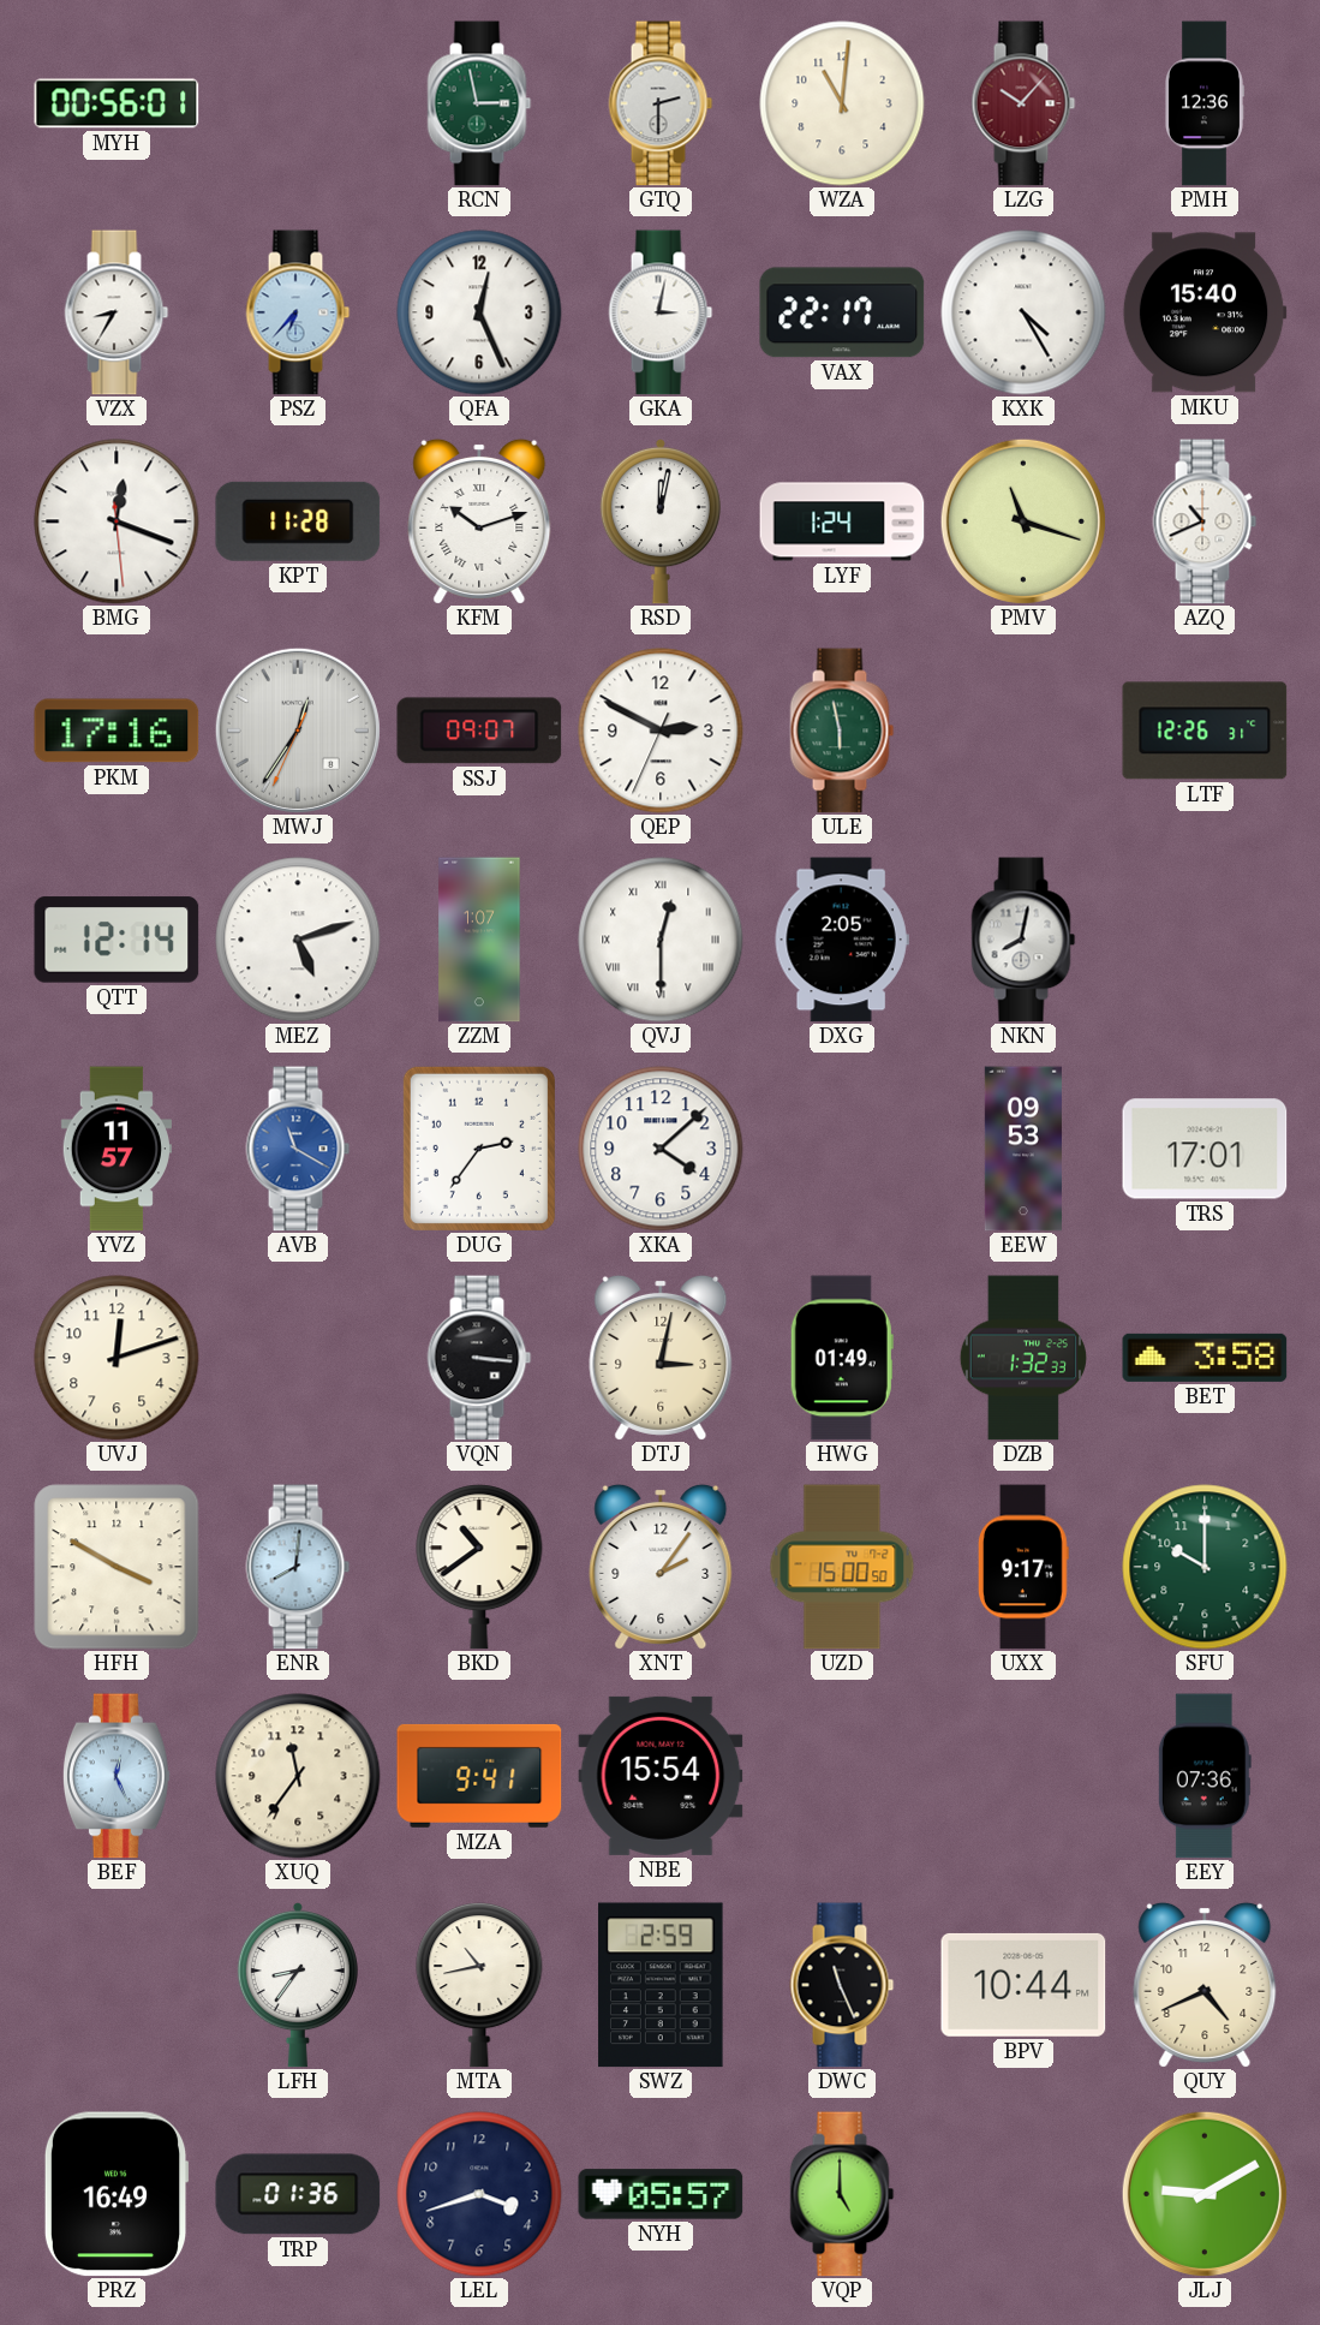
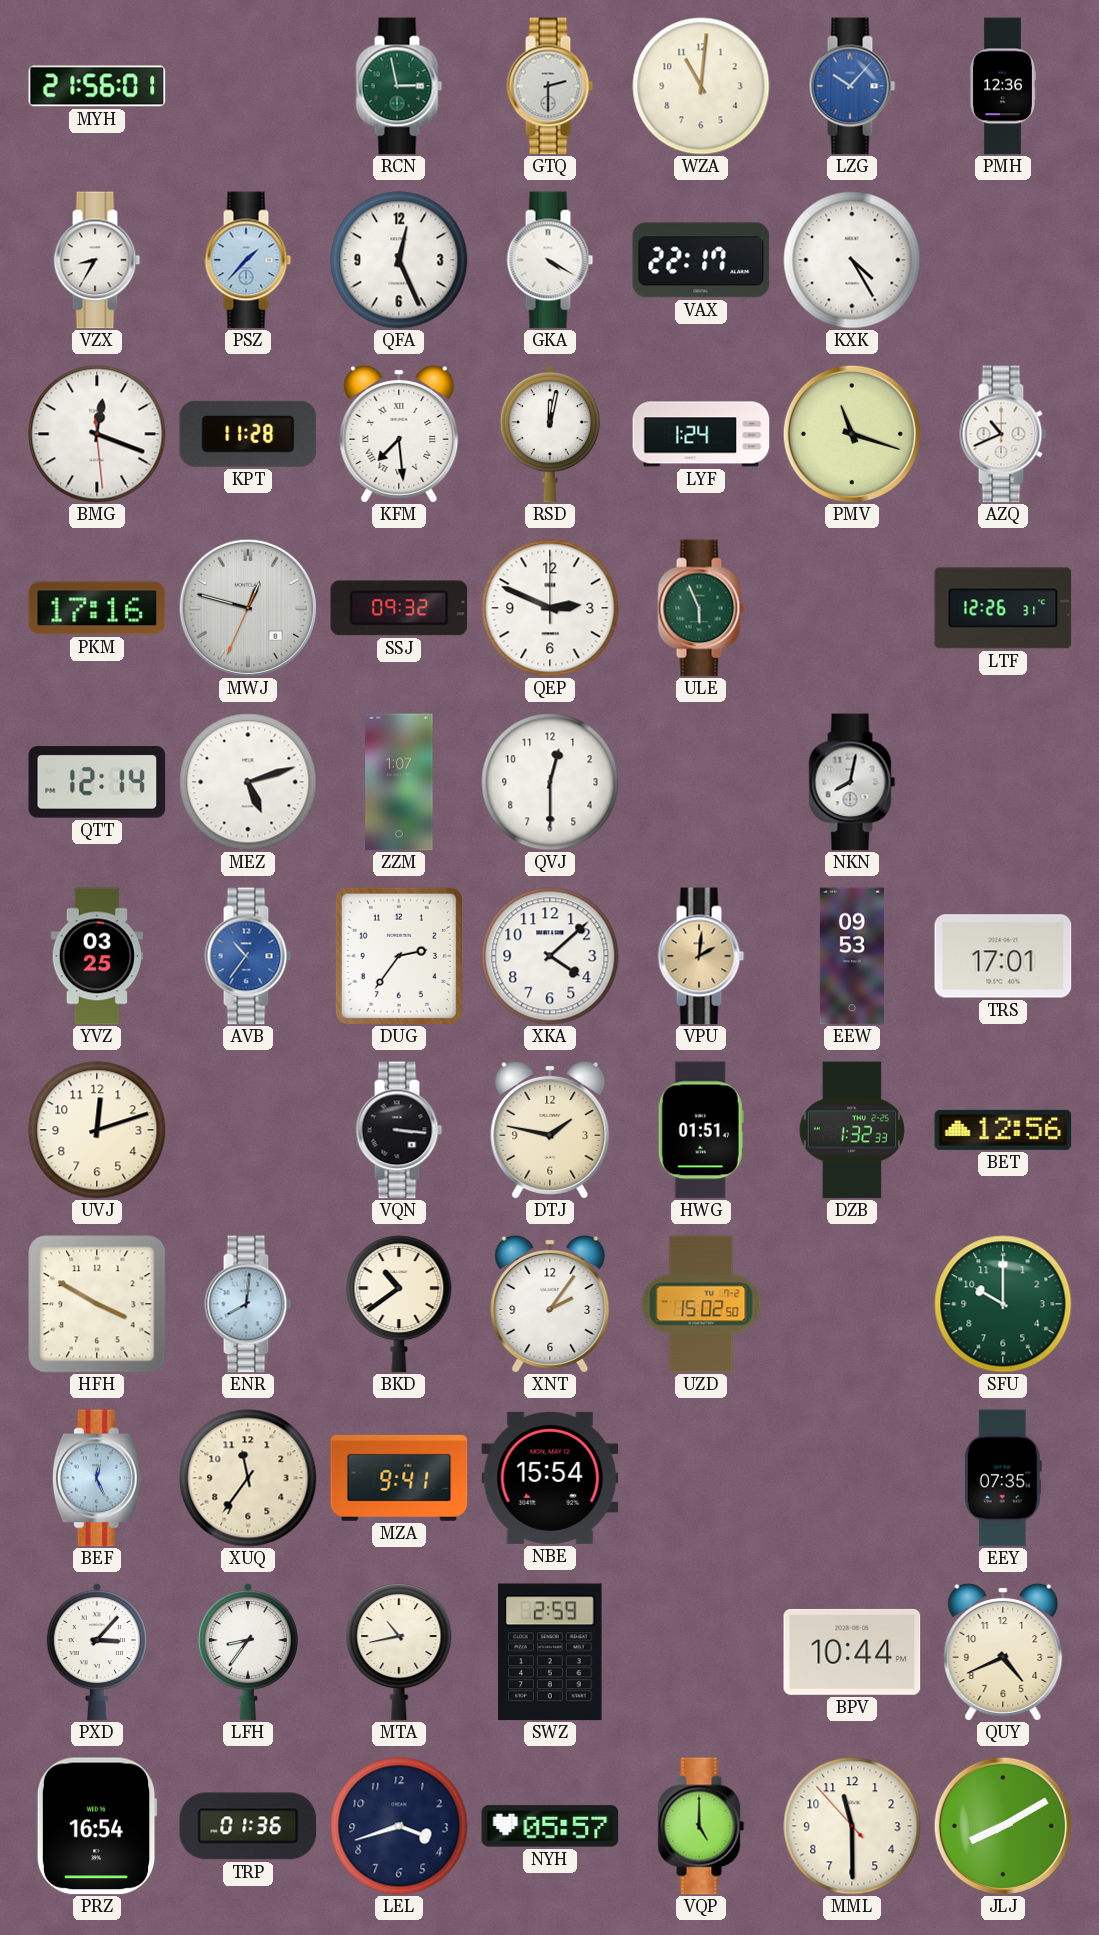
MYH: 00:56 -> 21:56
LZG dial: burgundy -> blue
PSZ: 6:37 -> 1:37
GKA: 3:02 -> 4:20
MKU: 15:40 -> none
KFM: 10:12 -> 7:29
MWJ: 12:35 -> 12:47
SSJ: 09:07 -> 09:32
QEP: 2:49:34 -> 2:49:00
ULE: 5:58 -> 5:56
QVJ numerals: Roman -> Arabic
DXG: 2:05 -> none
YVZ: 11:57 -> 03:25
AVB: 11:20 -> 10:36
VPU: none -> 2:01
DTJ: 3:02 -> 1:47
HWG: 01:49 -> 01:51
BET: 3:58 -> 12:56
UZD: 15:00 -> 15:02
UXX: 9:17 -> none
EEY: 07:36 -> 07:35
PXD: none -> 3:07
DWC: 11:26 -> none
PRZ: 16:49 -> 16:54
MML: none -> 11:29
JLJ: 9:10 -> 8:10
